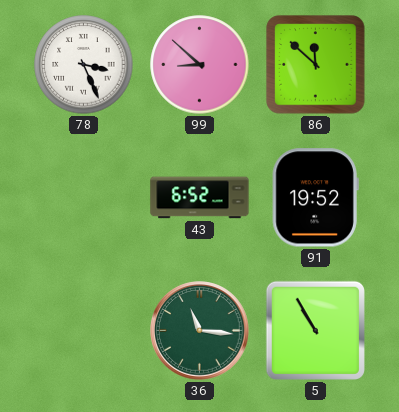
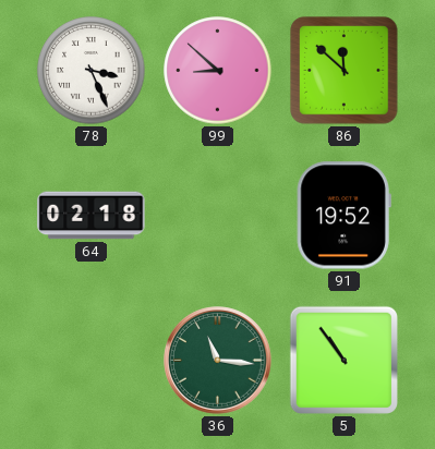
64: none -> 02:18
43: 6:52 -> none
5: 10:55 -> 10:54
